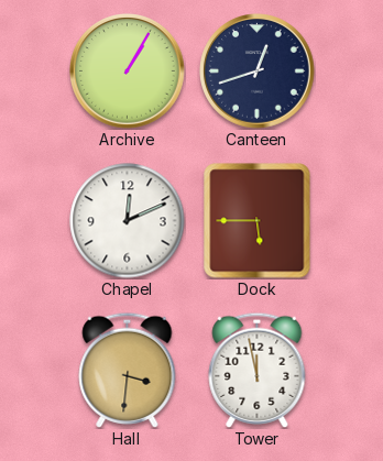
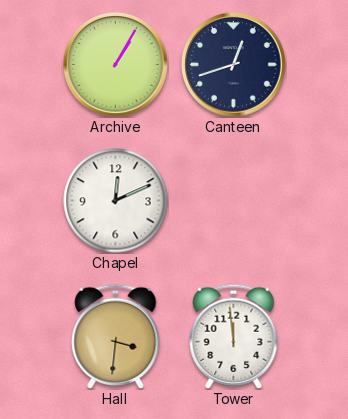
Dock: 5:45 -> none
Tower: 11:58 -> 11:59
